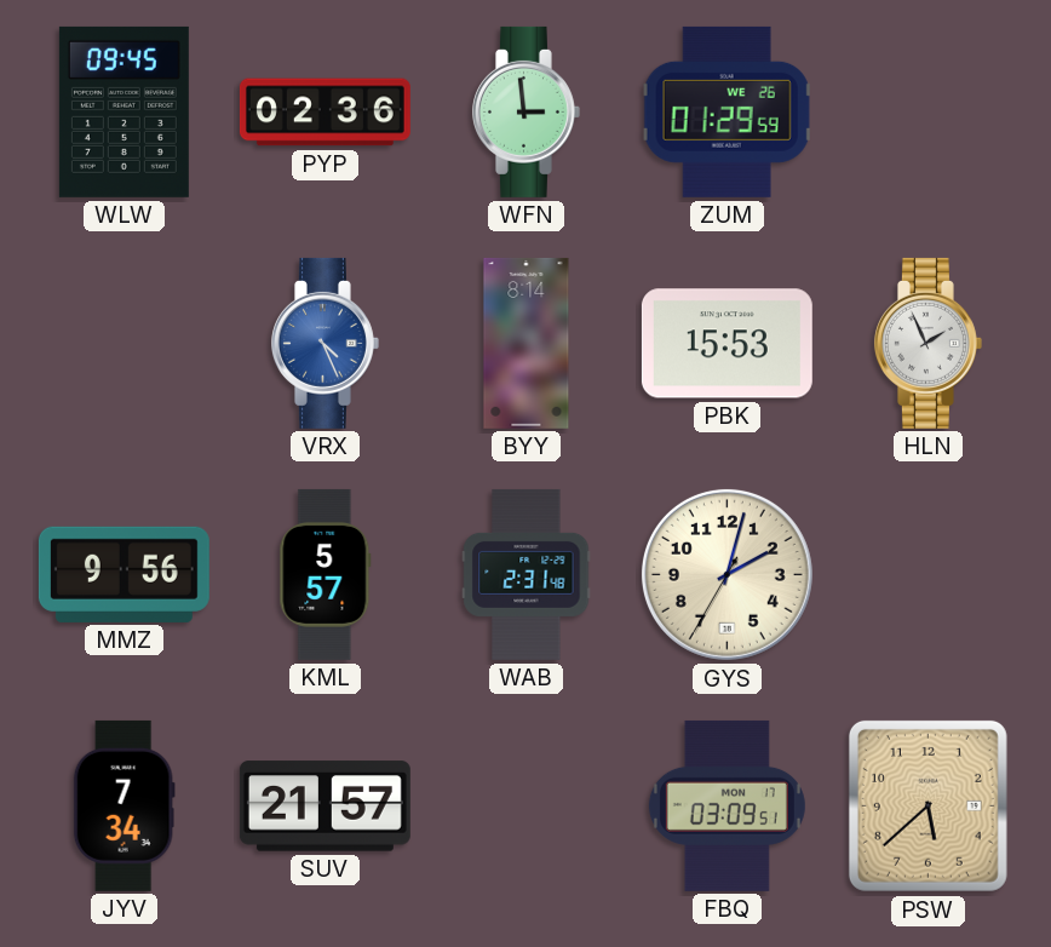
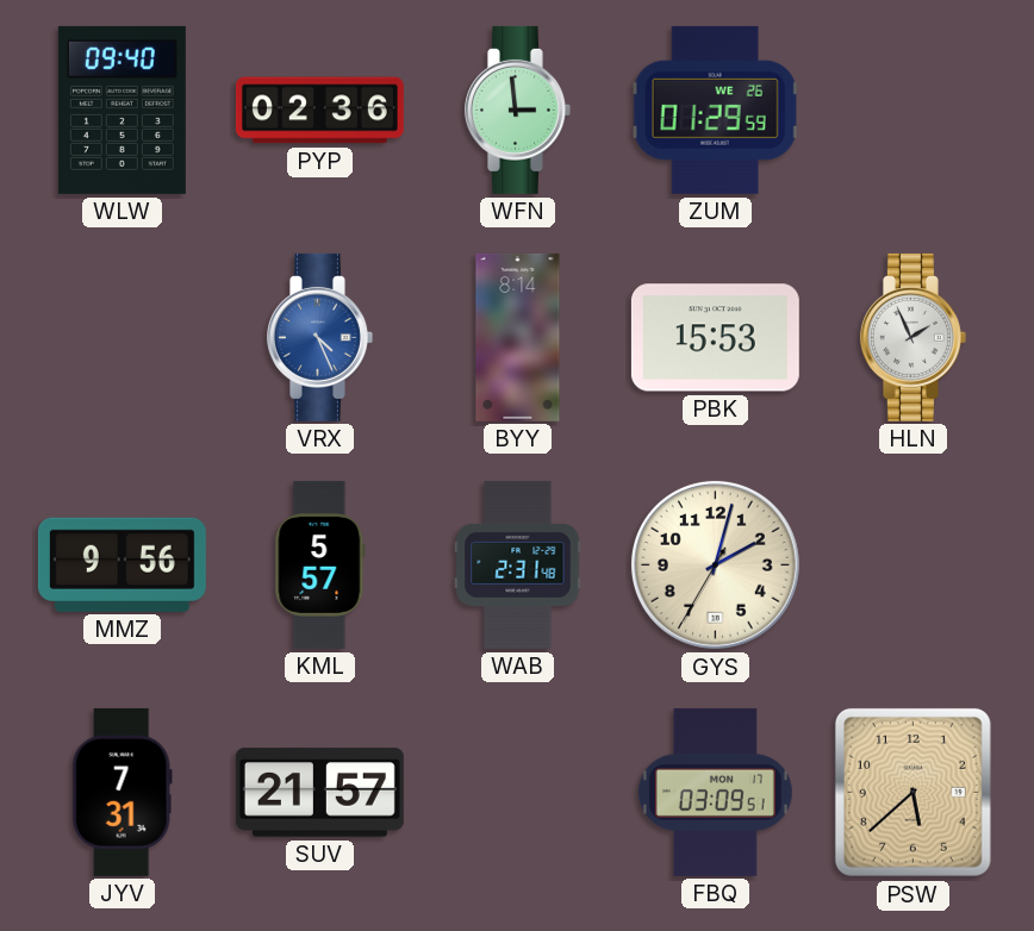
WLW: 09:45 -> 09:40
JYV: 7:34 -> 7:31
